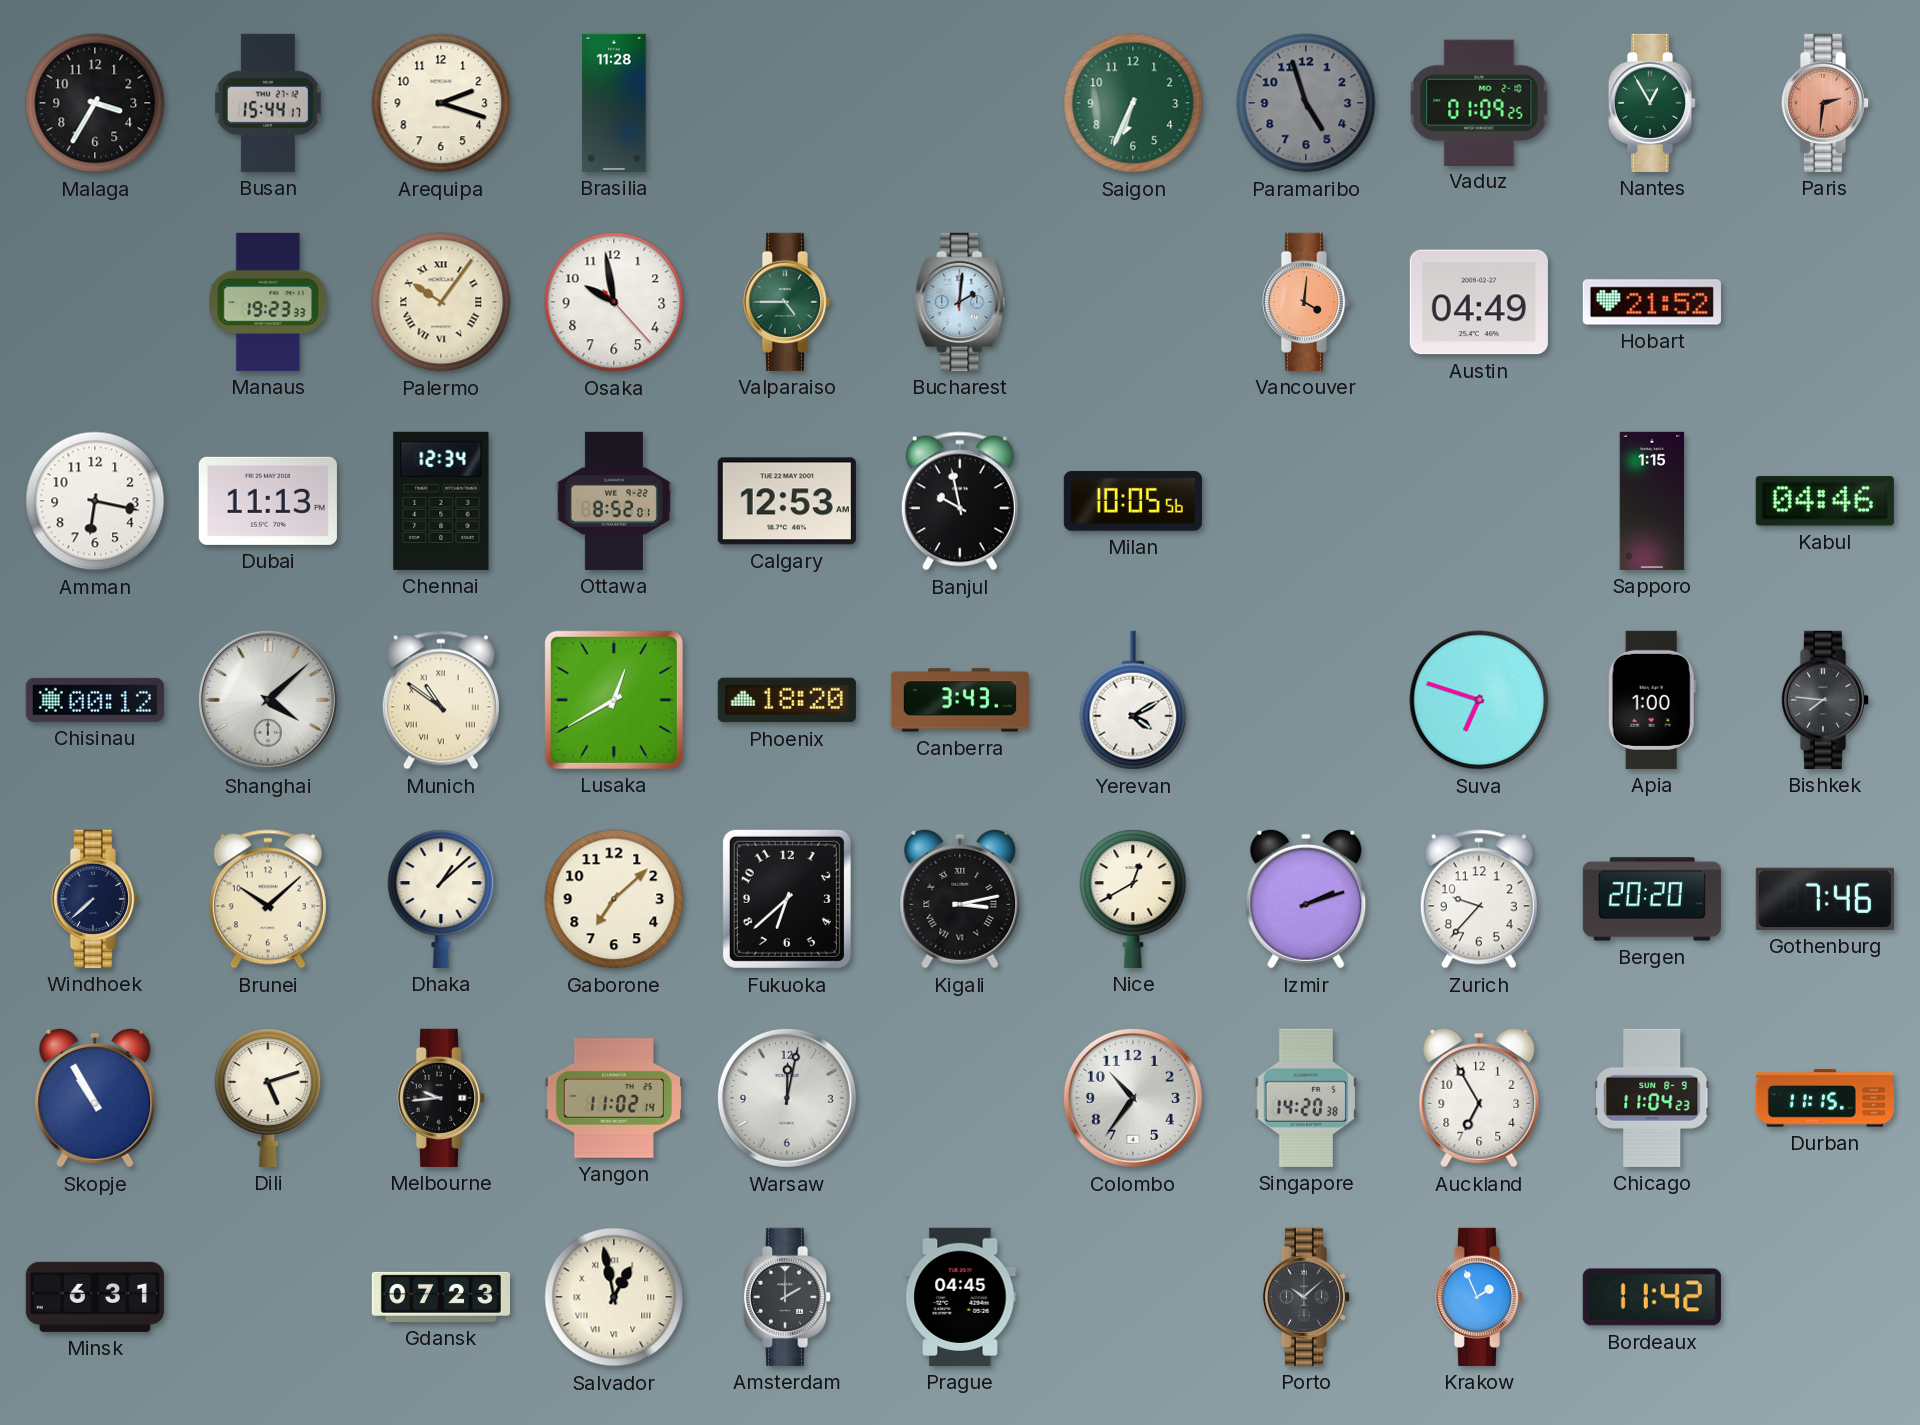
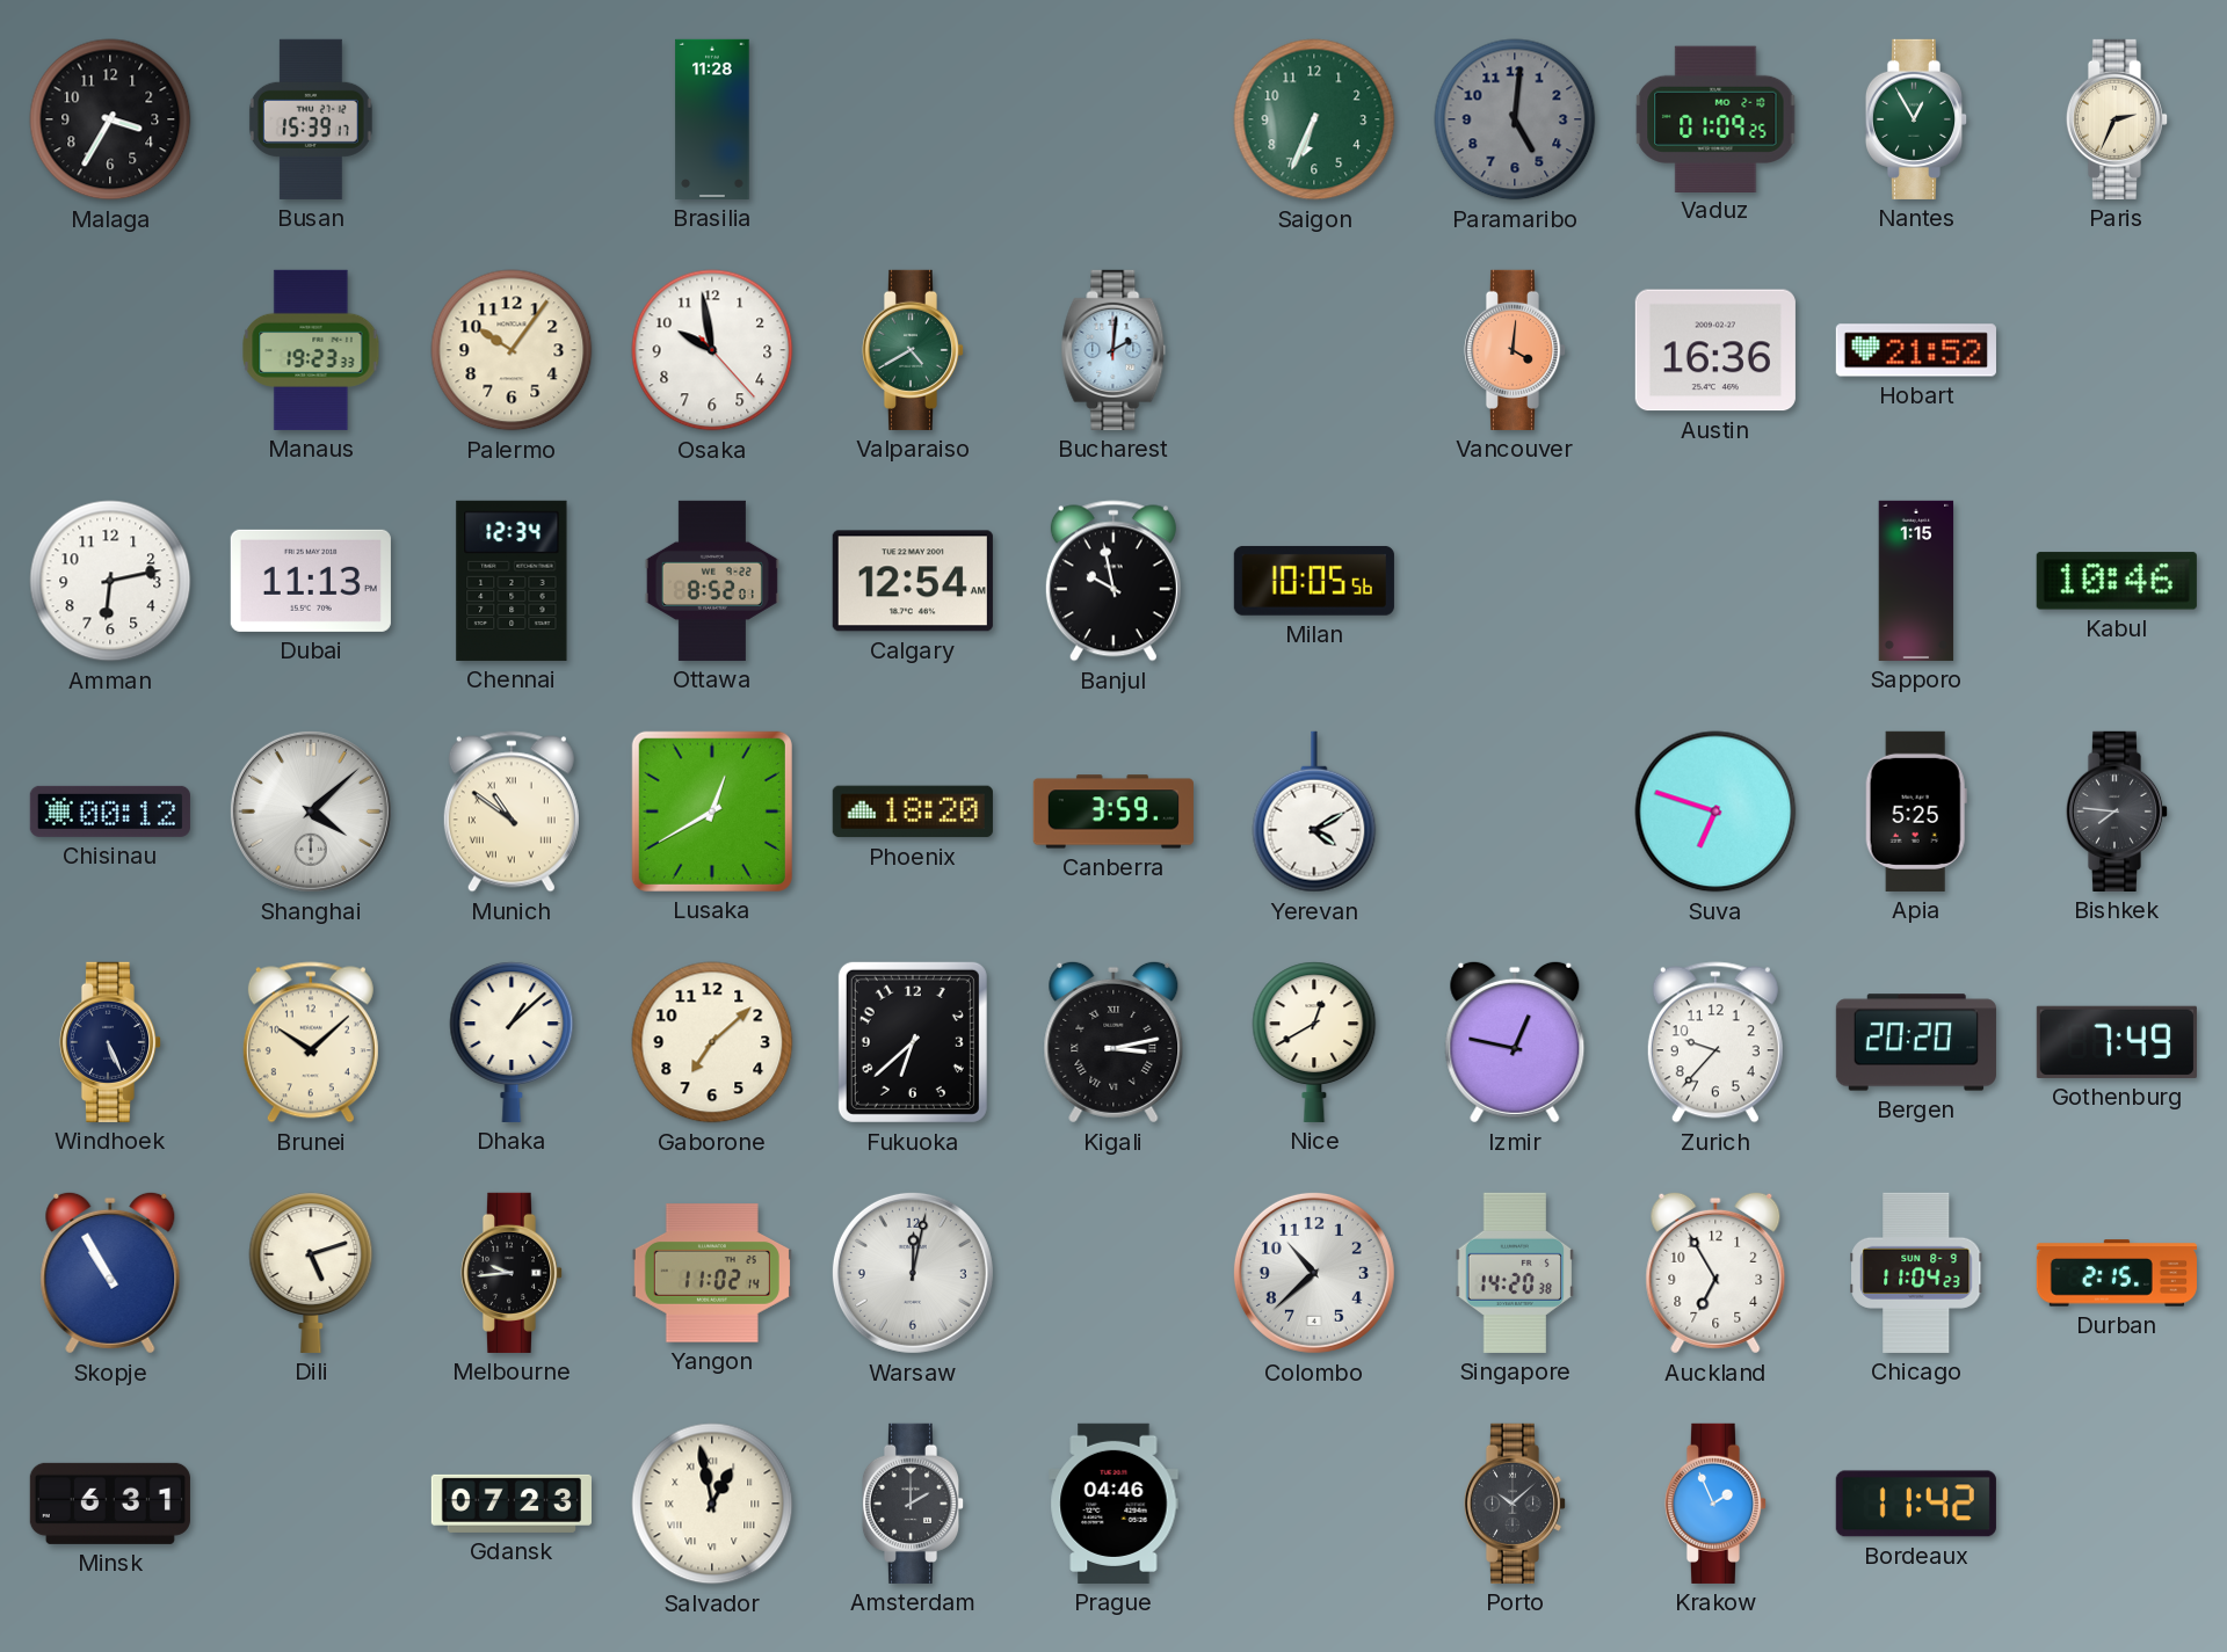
Busan: 15:44 -> 15:39
Arequipa: 2:18 -> none
Paramaribo: 4:57 -> 5:01
Paris: 2:31 -> 2:34
Paris dial: salmon -> cream
Palermo numerals: Roman -> Arabic
Valparaiso: 4:45 -> 4:40
Austin: 04:49 -> 16:36
Amman: 6:17 -> 6:13
Calgary: 12:53 -> 12:54
Kabul: 04:46 -> 10:46
Canberra: 3:43 -> 3:59
Apia: 1:00 -> 5:25
Windhoek: 7:38 -> 5:26
Izmir: 2:12 -> 12:47
Gothenburg: 7:46 -> 7:49
Colombo: 10:36 -> 10:38
Durban: 11:15 -> 2:15
Prague: 04:45 -> 04:46
